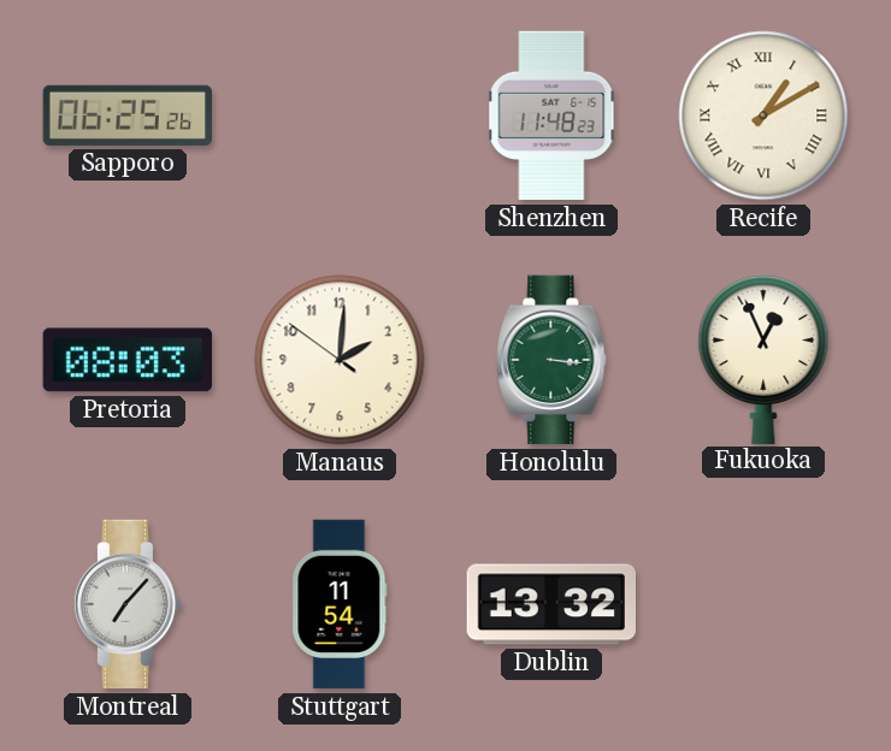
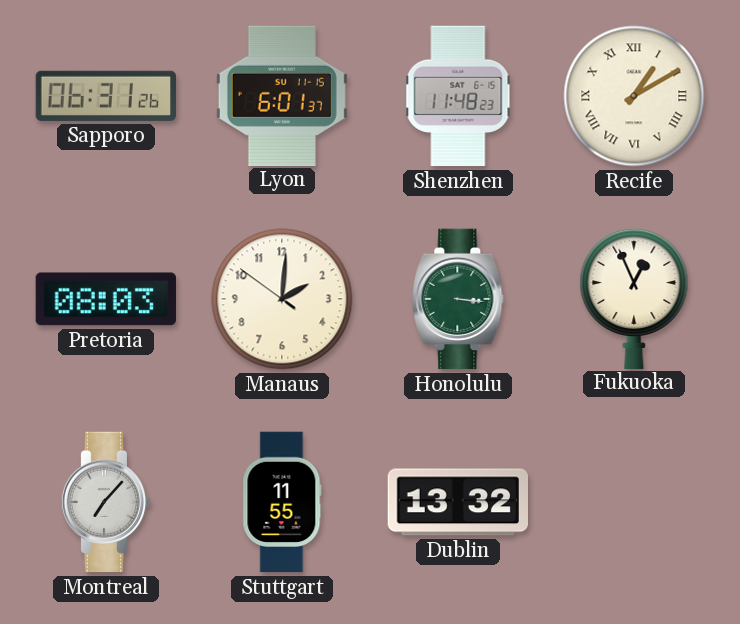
Sapporo: 06:25 -> 06:31
Lyon: none -> 6:01
Stuttgart: 11:54 -> 11:55
